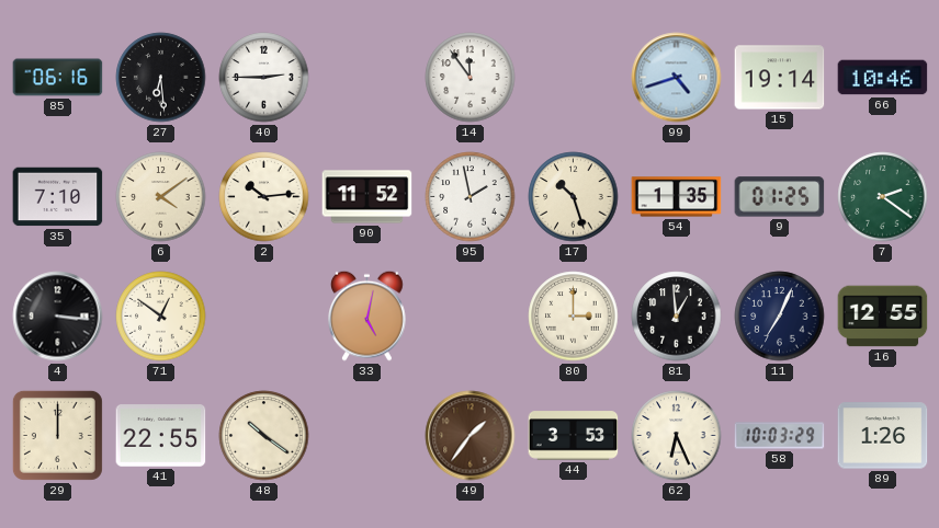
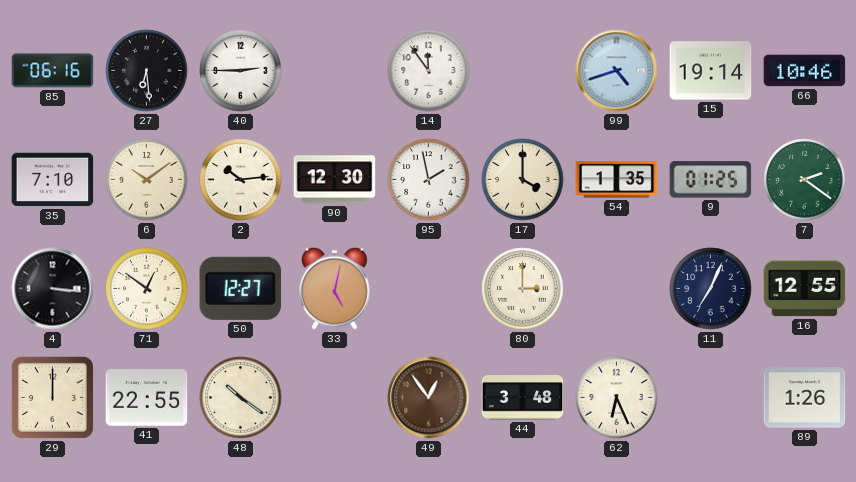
6: 4:09 -> 10:09
90: 11:52 -> 12:30
17: 10:27 -> 4:00
50: none -> 12:27
81: 12:59 -> none
49: 1:36 -> 12:54
44: 3:53 -> 3:48
58: 10:03 -> none
